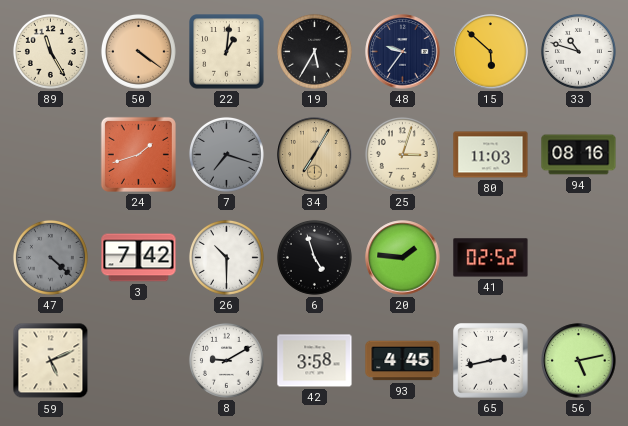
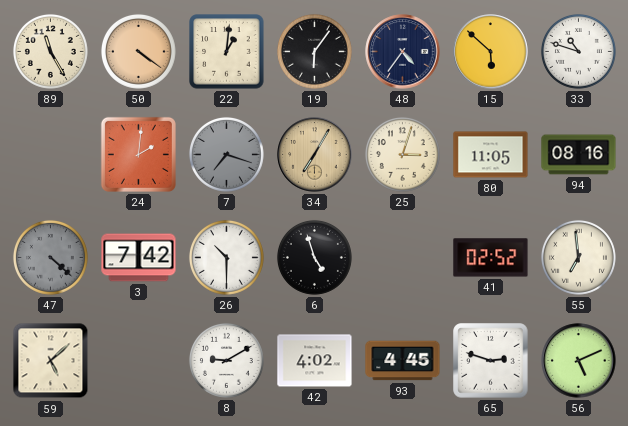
19: 5:35 -> 6:06
48: 9:36 -> 4:36
24: 1:42 -> 2:01
80: 11:03 -> 11:05
20: 1:46 -> none
55: none -> 6:59
59: 5:11 -> 5:08
42: 3:58 -> 4:02
65: 2:43 -> 2:48
56: 5:13 -> 5:11
